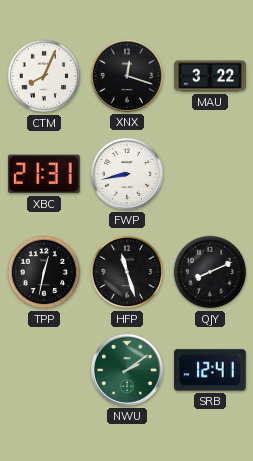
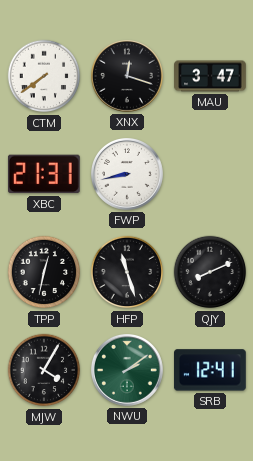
CTM: 8:04 -> 7:39
MAU: 3:22 -> 3:47
MJW: none -> 4:05
